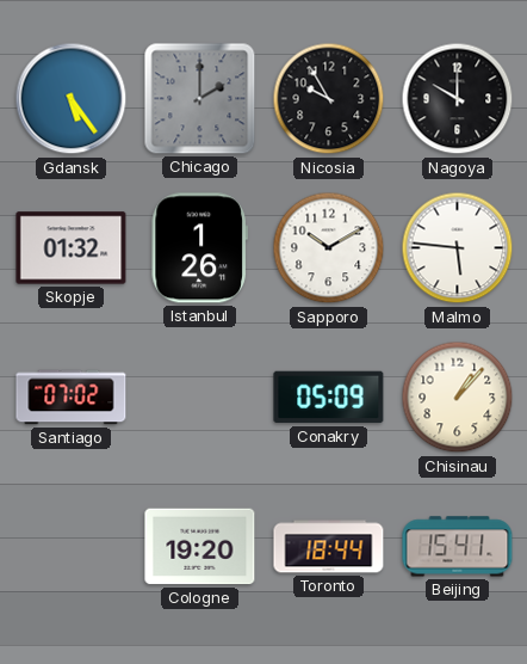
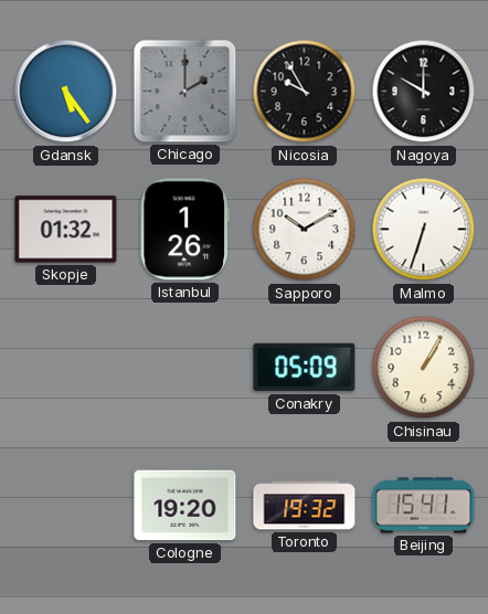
Malmo: 5:46 -> 6:33
Santiago: 07:02 -> none
Chisinau: 1:07 -> 1:05
Toronto: 18:44 -> 19:32
